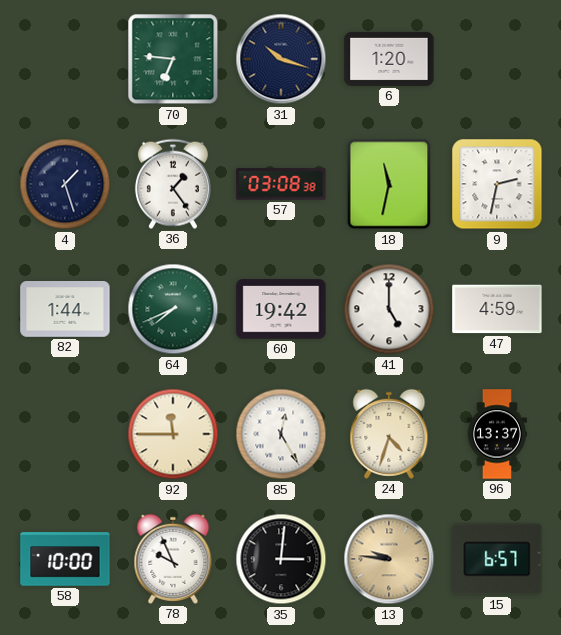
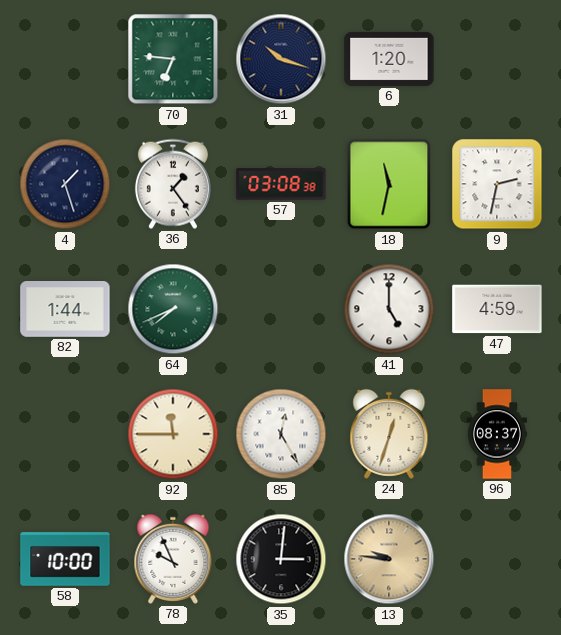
60: 19:42 -> none
24: 4:33 -> 12:33
96: 13:37 -> 08:37
15: 6:57 -> none
